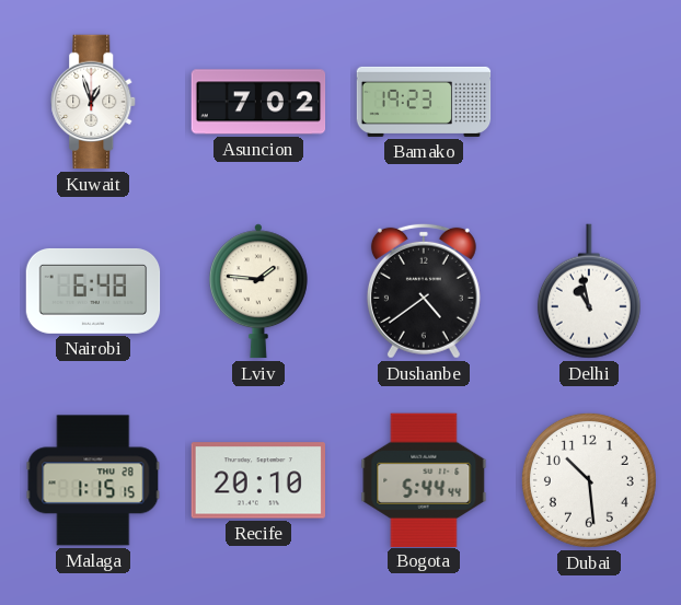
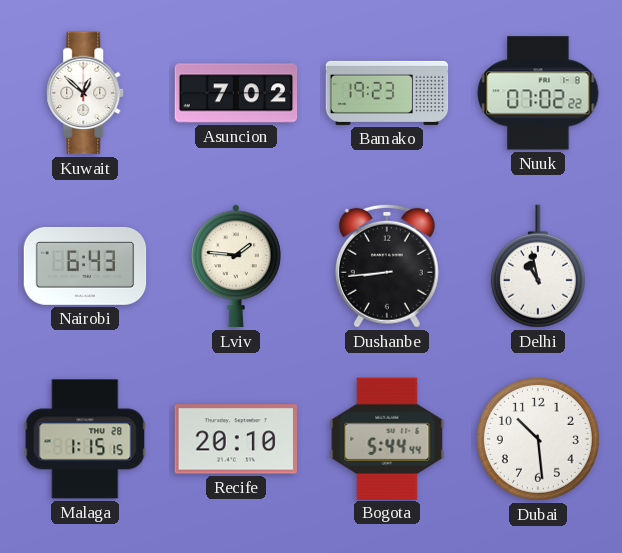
Kuwait: 12:57 -> 12:52
Nuuk: none -> 07:02
Nairobi: 6:48 -> 6:43
Dushanbe: 4:39 -> 8:44
